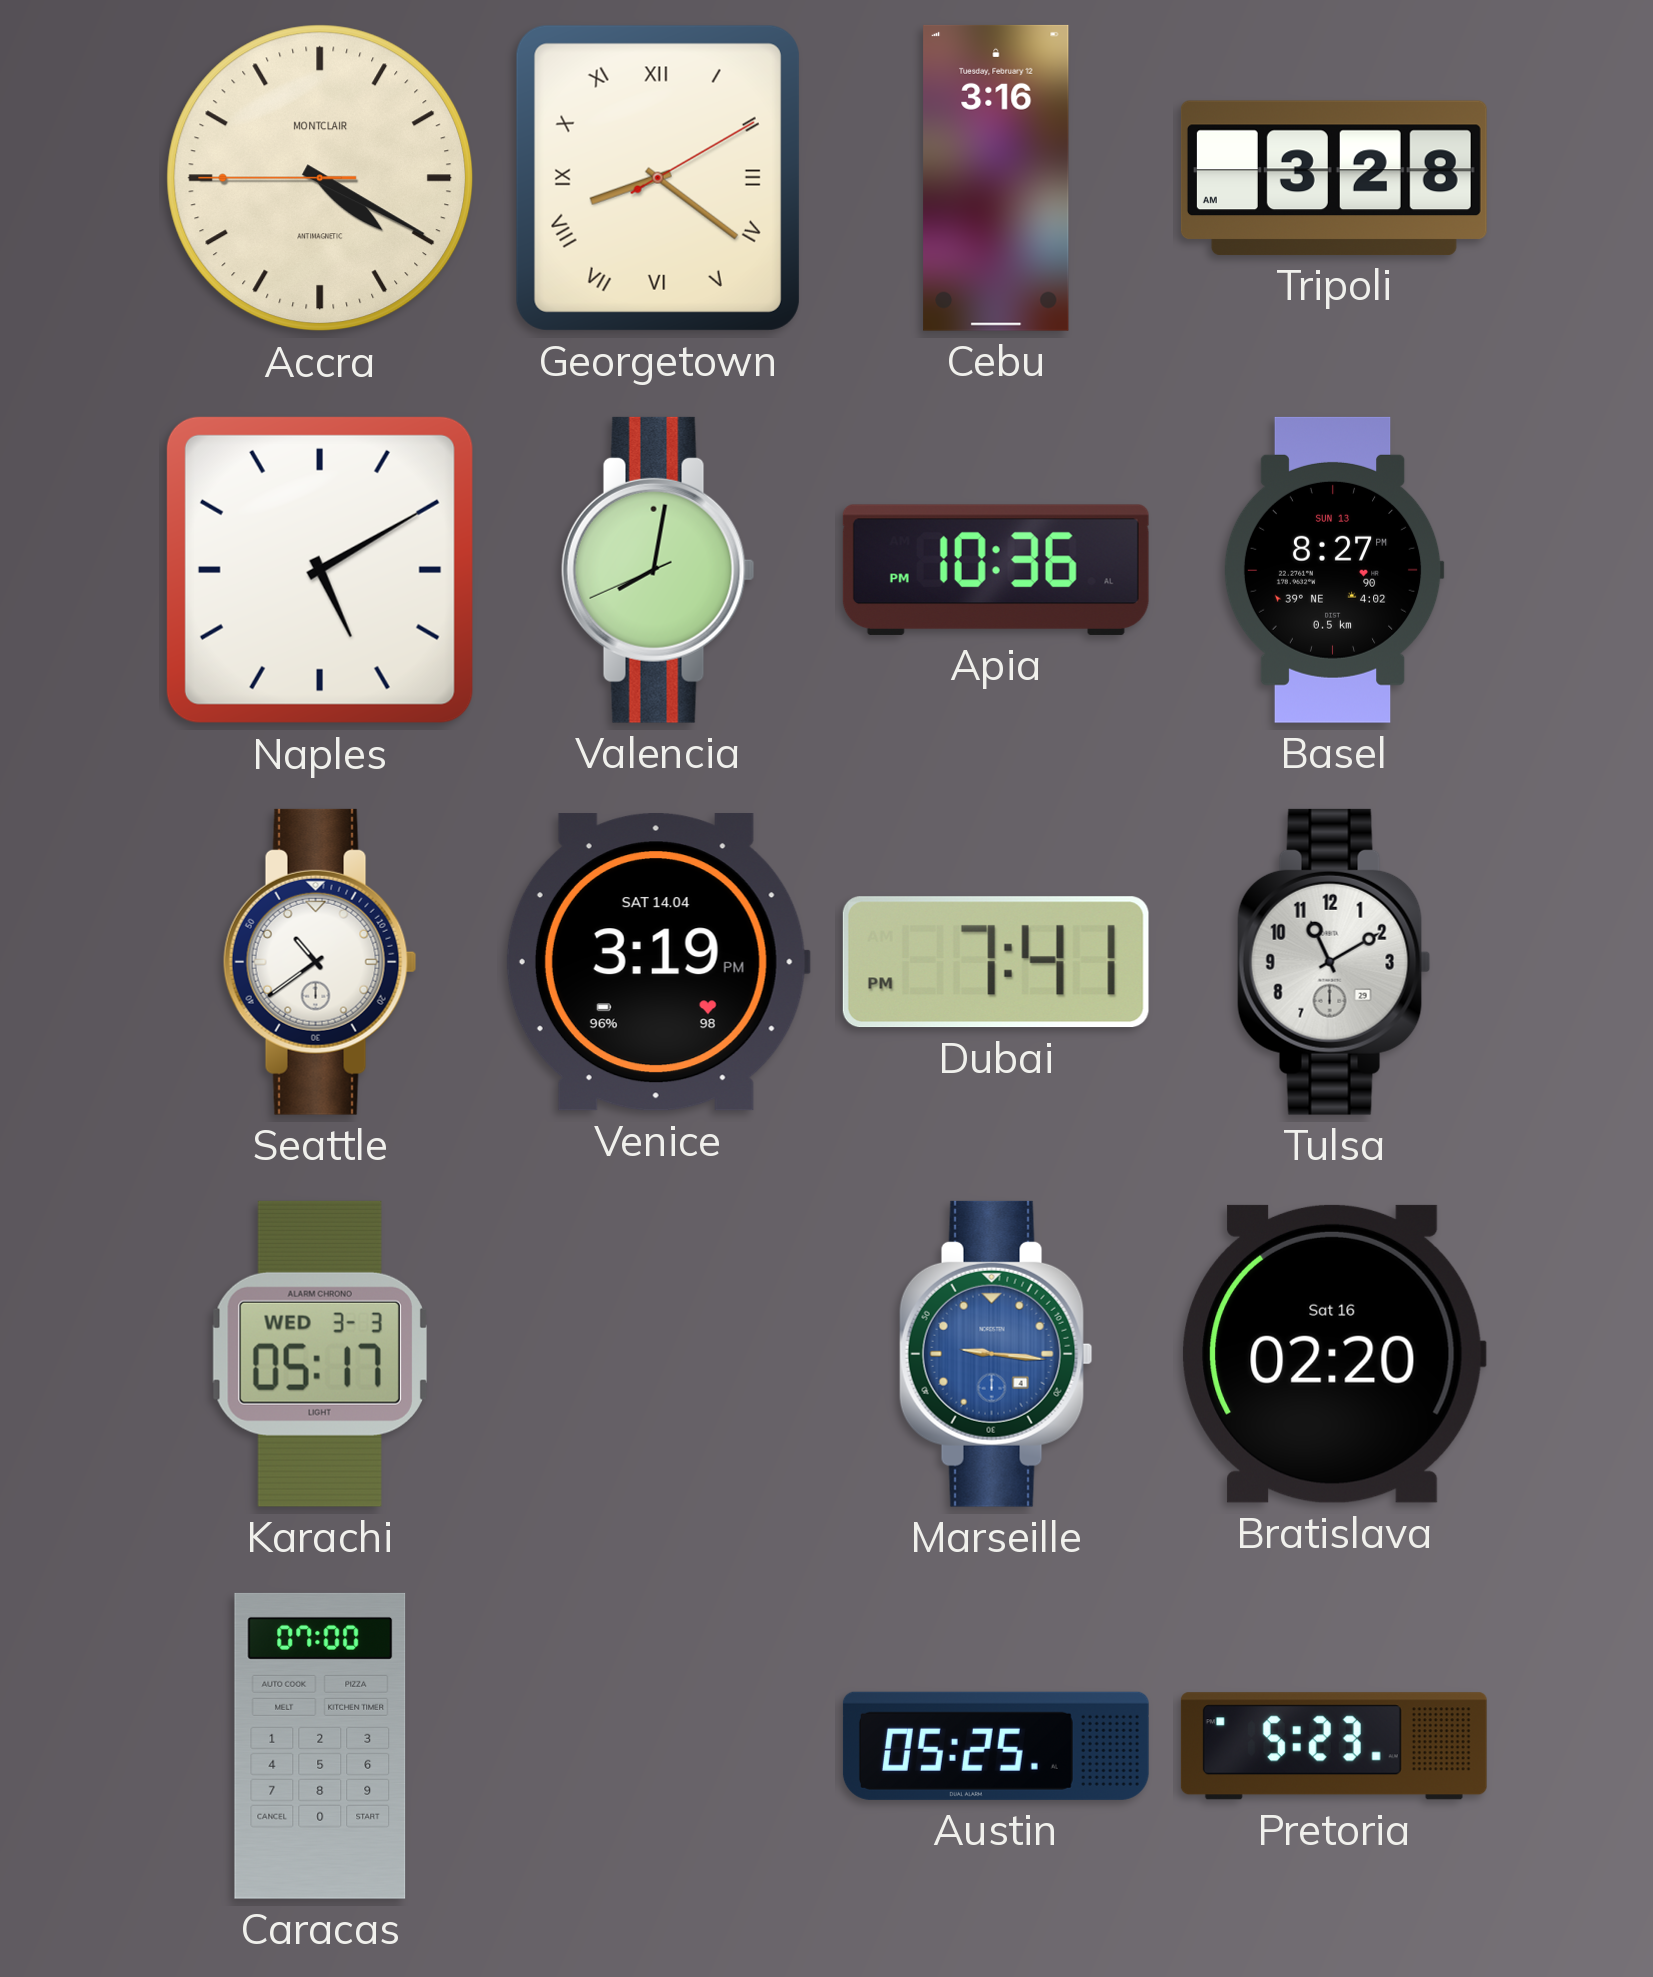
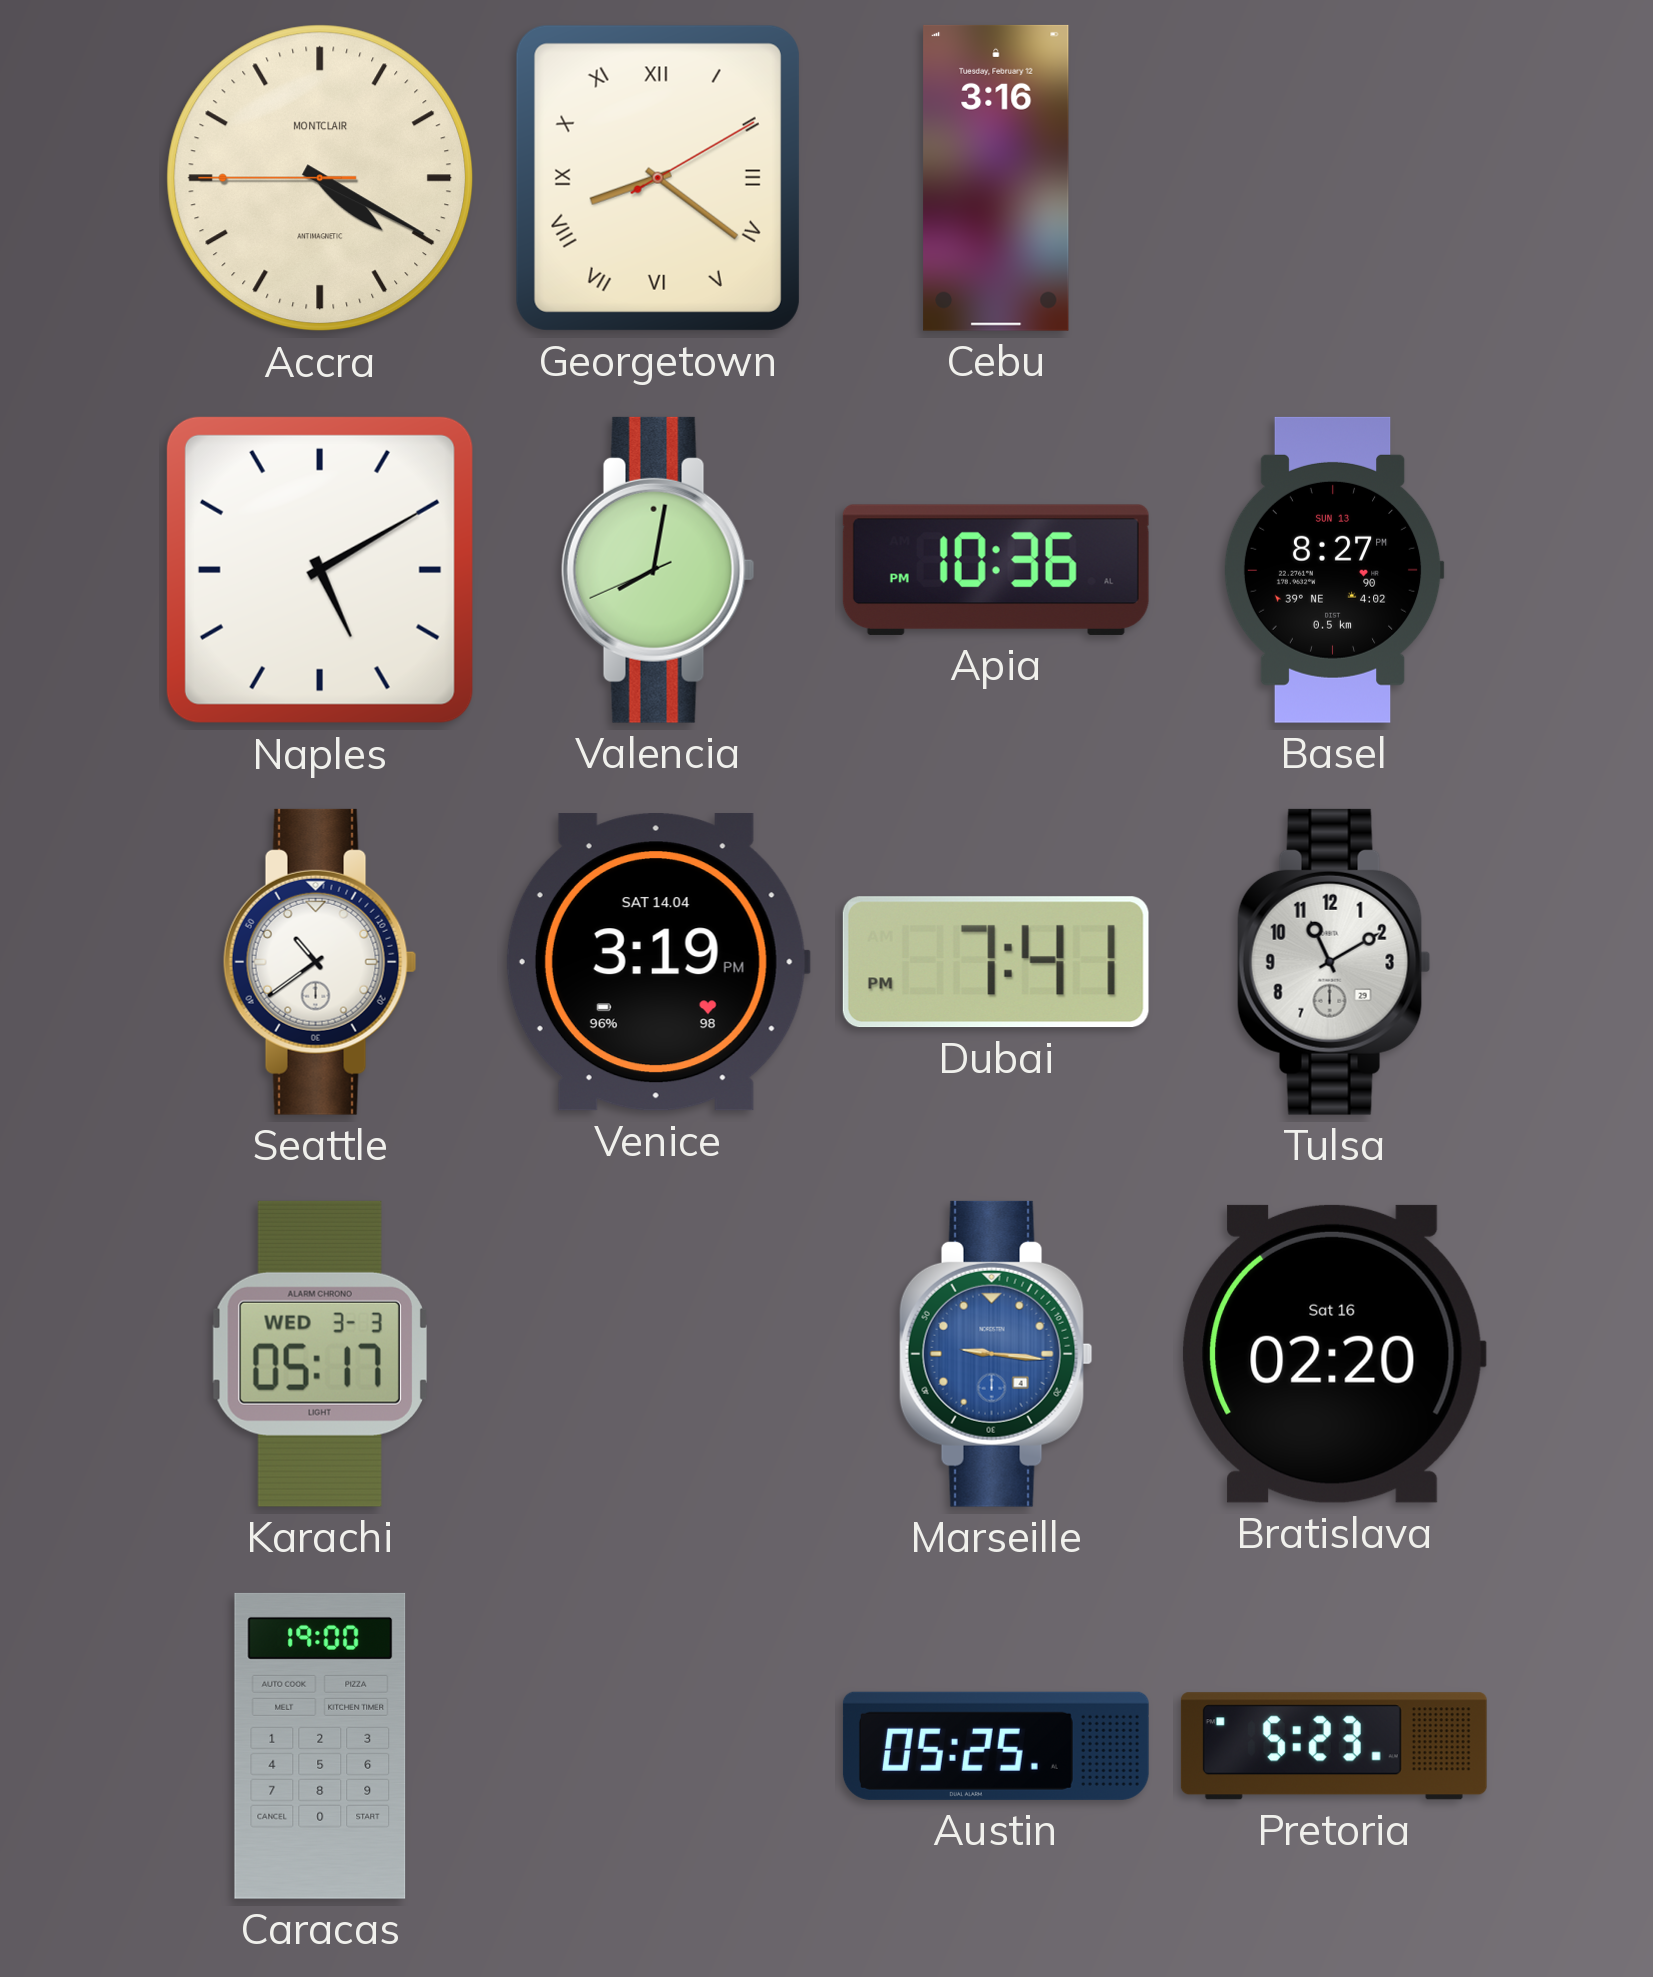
Tripoli: 3:28 -> none
Caracas: 07:00 -> 19:00
